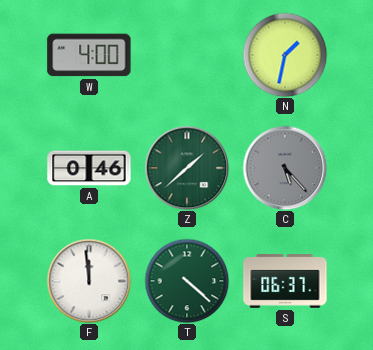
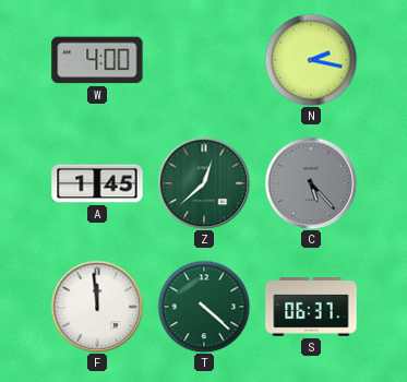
N: 1:32 -> 2:17
A: 0:46 -> 1:45
Z: 1:38 -> 12:38
